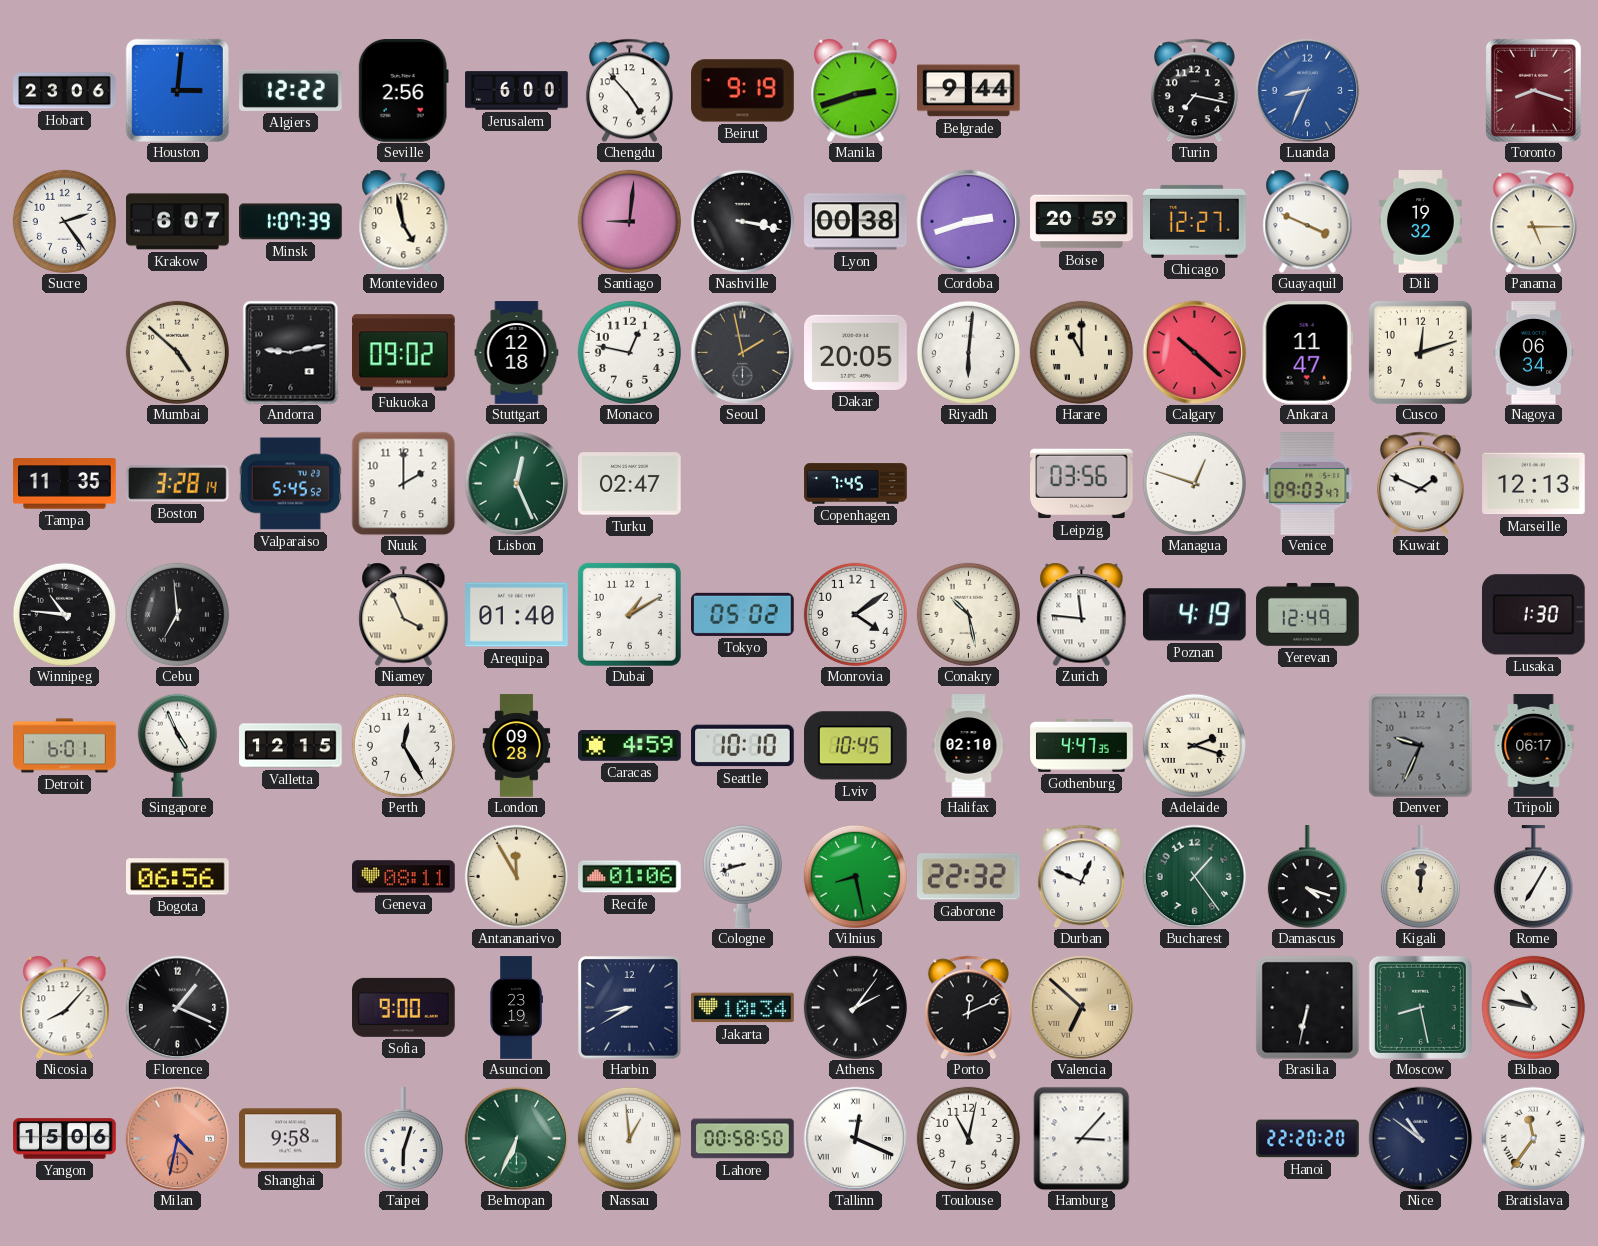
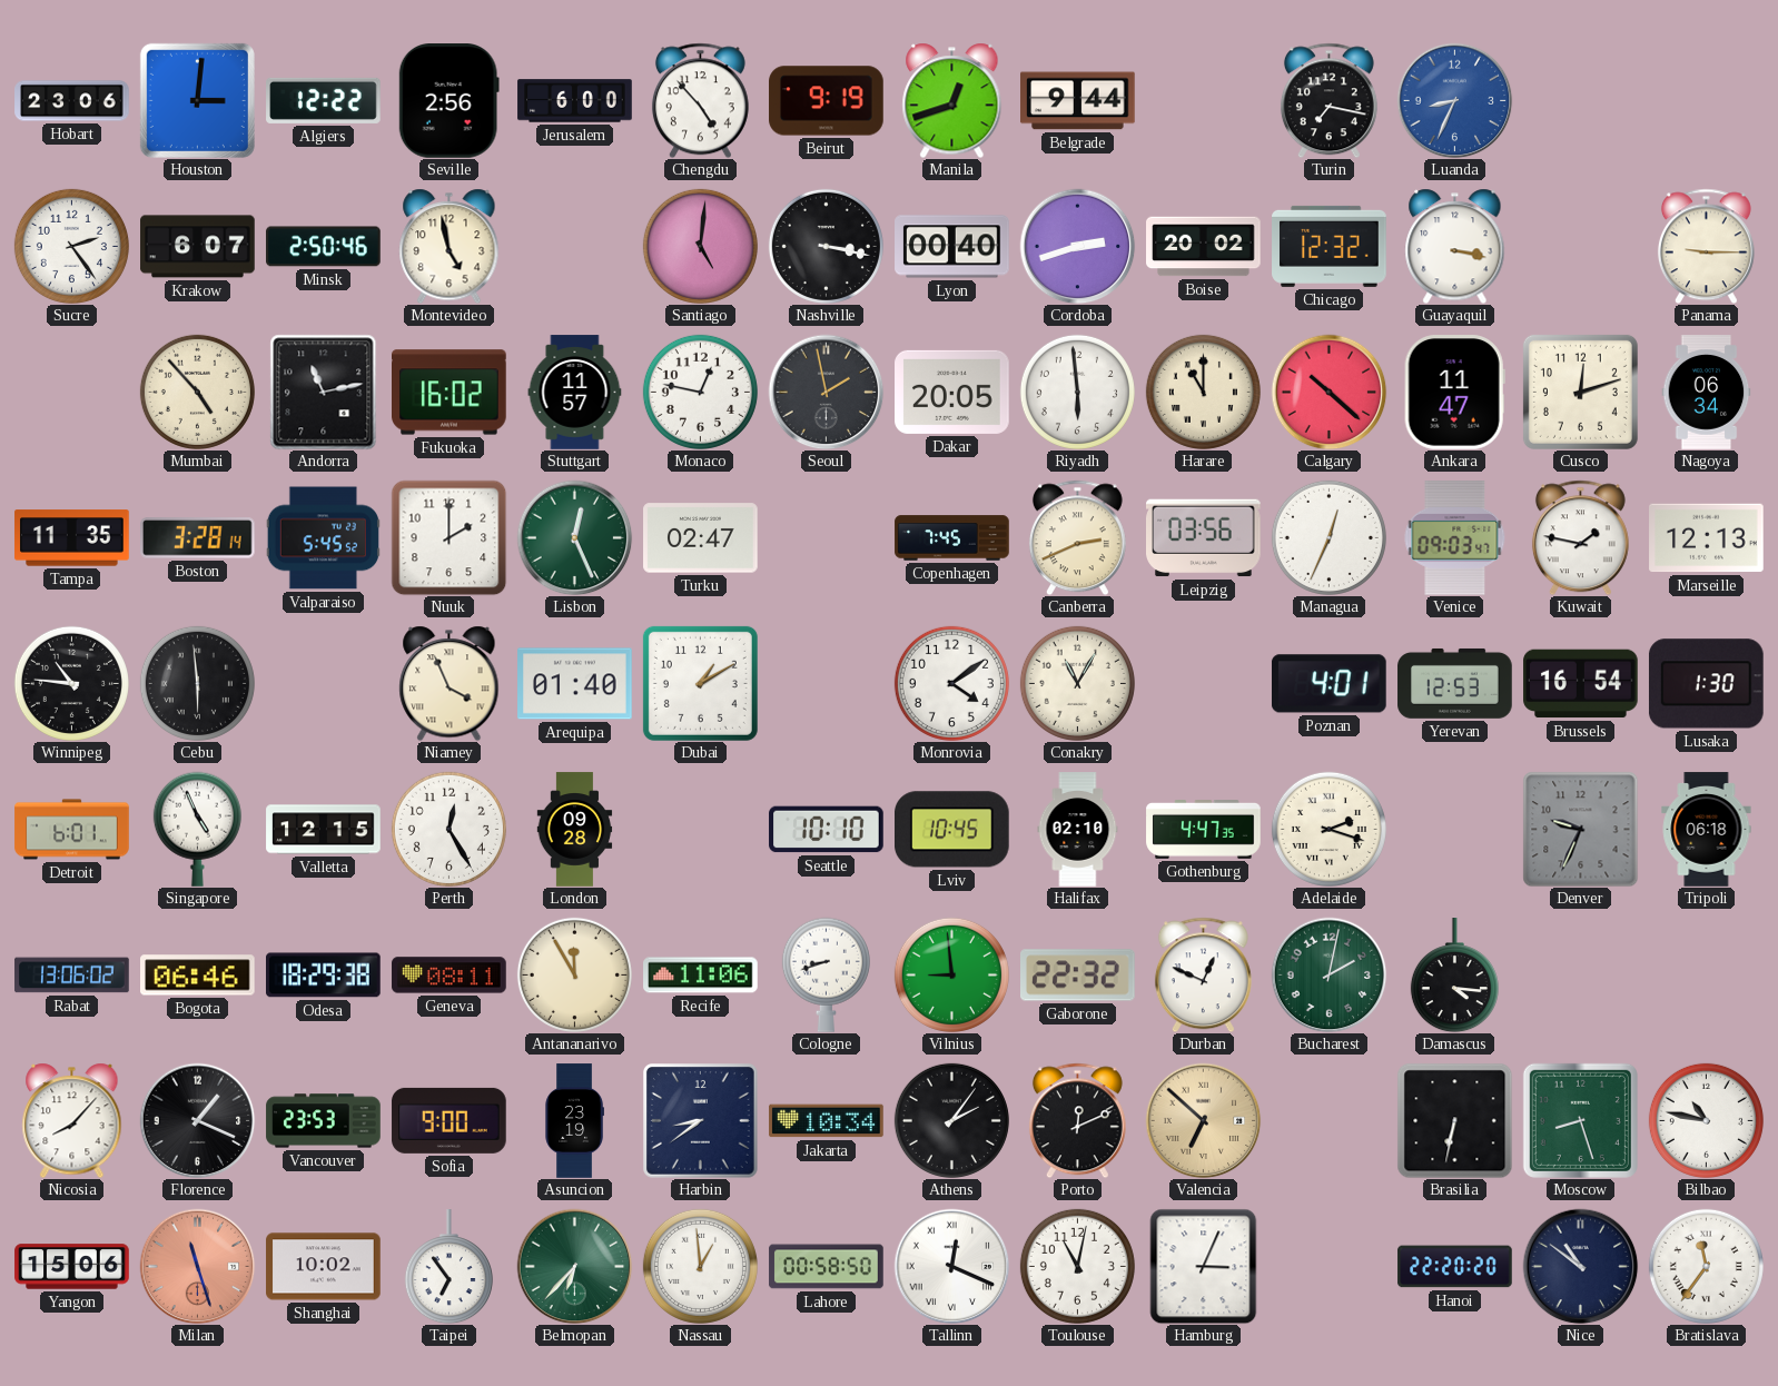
Manila: 2:42 -> 12:42
Toronto: 8:18 -> none
Minsk: 1:07 -> 2:50
Santiago: 9:01 -> 5:01
Lyon: 00:38 -> 00:40
Boise: 20:59 -> 20:02
Chicago: 12:27 -> 12:32
Guayaquil: 3:49 -> 3:17
Dili: 19:32 -> none
Panama: 5:15 -> 9:15
Mumbai: 4:52 -> 4:53
Andorra: 9:13 -> 11:13
Fukuoka: 09:02 -> 16:02
Stuttgart: 12:18 -> 11:57
Riyadh: 6:01 -> 5:59
Canberra: none -> 2:41
Managua: 12:48 -> 12:34
Kuwait: 1:49 -> 1:47
Cebu: 6:59 -> 5:59
Tokyo: 05:02 -> none
Conakry: 10:28 -> 11:05
Zurich: 11:46 -> none
Poznan: 4:19 -> 4:01
Yerevan: 12:49 -> 12:53
Brussels: none -> 16:54
Caracas: 4:59 -> none
Tripoli: 06:17 -> 06:18
Rabat: none -> 13:06
Bogota: 06:56 -> 06:46
Odesa: none -> 18:29
Recife: 01:06 -> 11:06
Vilnius: 8:28 -> 8:59
Bucharest: 1:24 -> 2:02
Damascus: 4:18 -> 4:16
Kigali: 12:01 -> none
Rome: 7:05 -> none
Vancouver: none -> 23:53
Harbin: 8:40 -> 8:39
Moscow: 8:28 -> 8:27
Milan: 4:32 -> 11:27
Shanghai: 9:58 -> 10:02
Taipei: 6:03 -> 6:54
Belmopan: 6:34 -> 6:37
Hamburg: 3:07 -> 3:04
